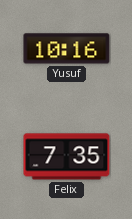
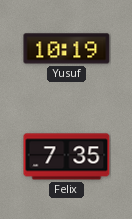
Yusuf: 10:16 -> 10:19
